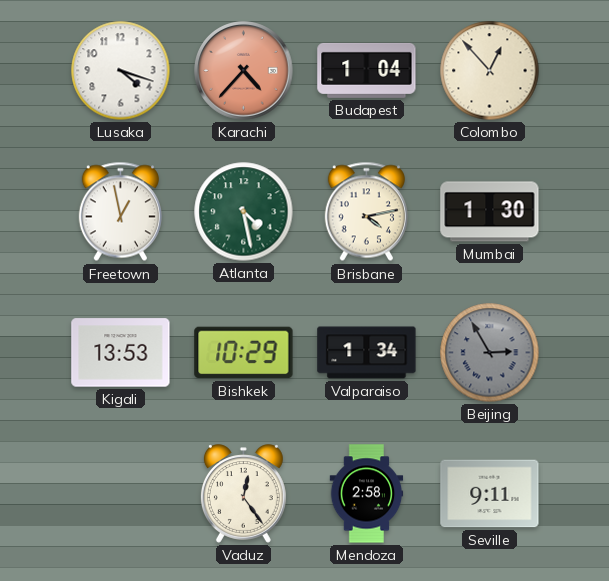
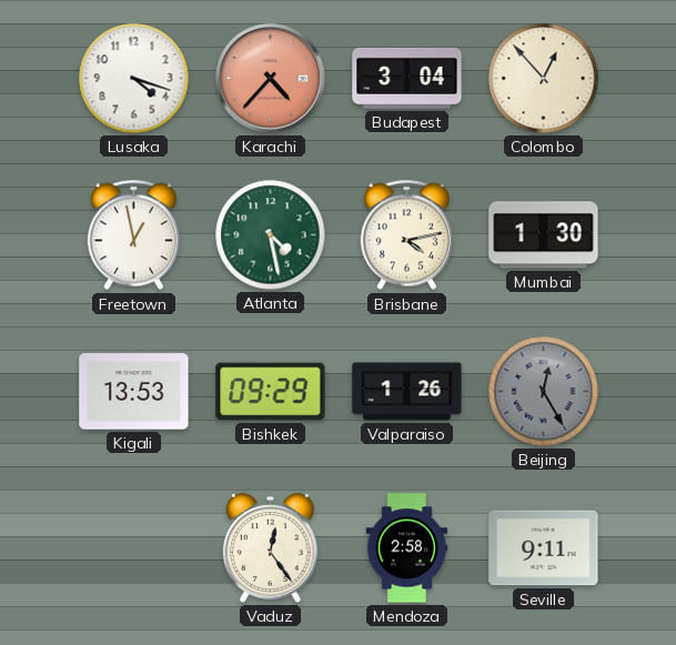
Budapest: 1:04 -> 3:04
Bishkek: 10:29 -> 09:29
Valparaiso: 1:34 -> 1:26
Beijing: 2:55 -> 12:25
